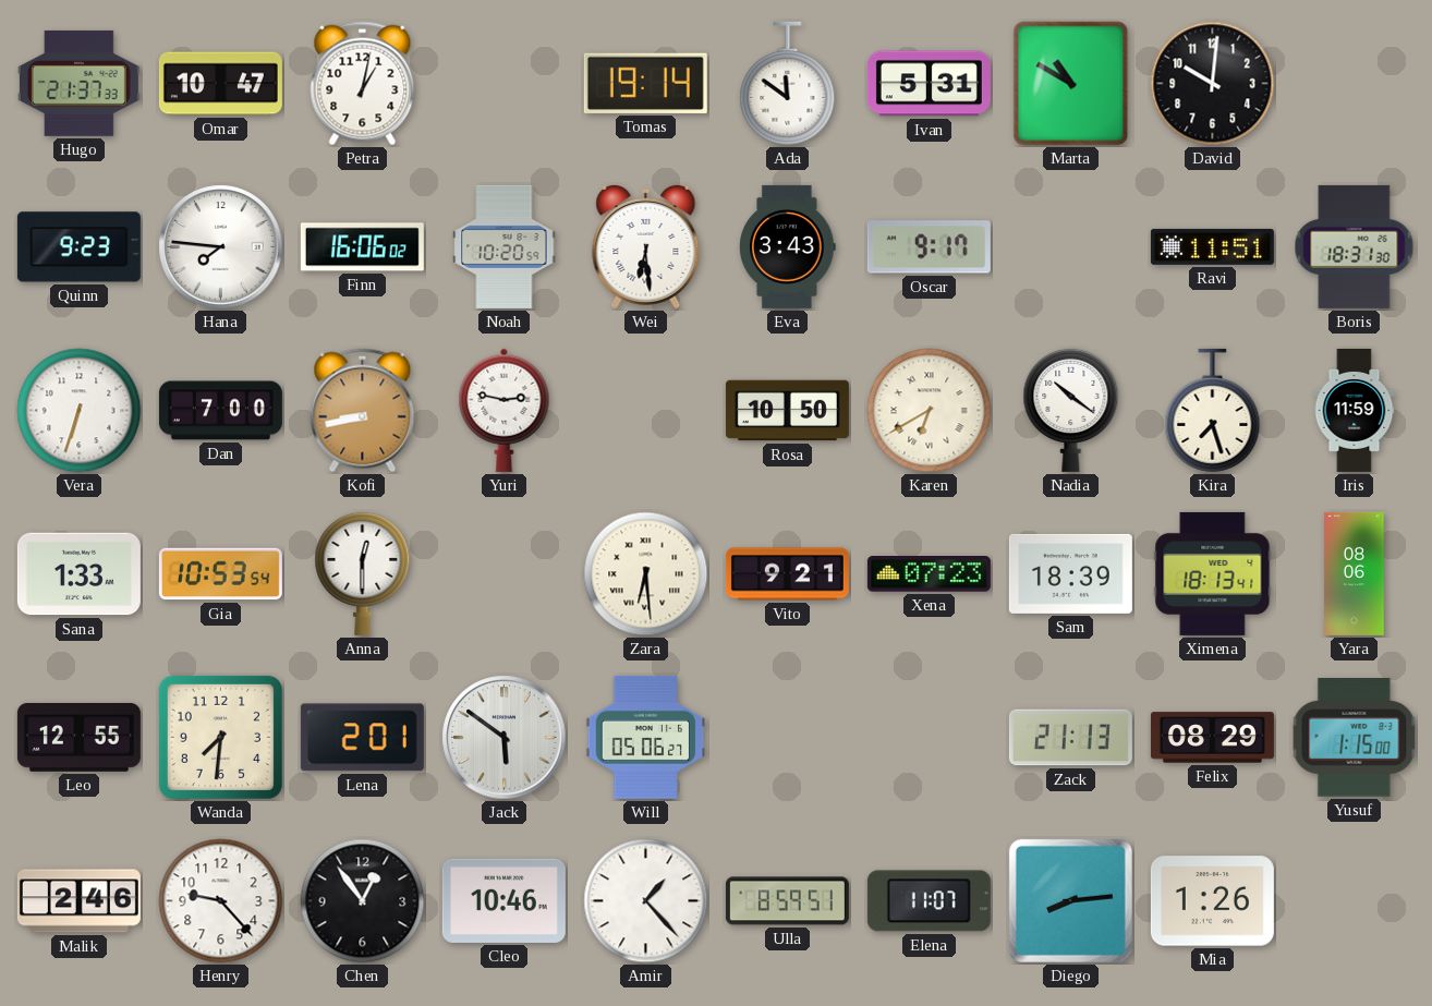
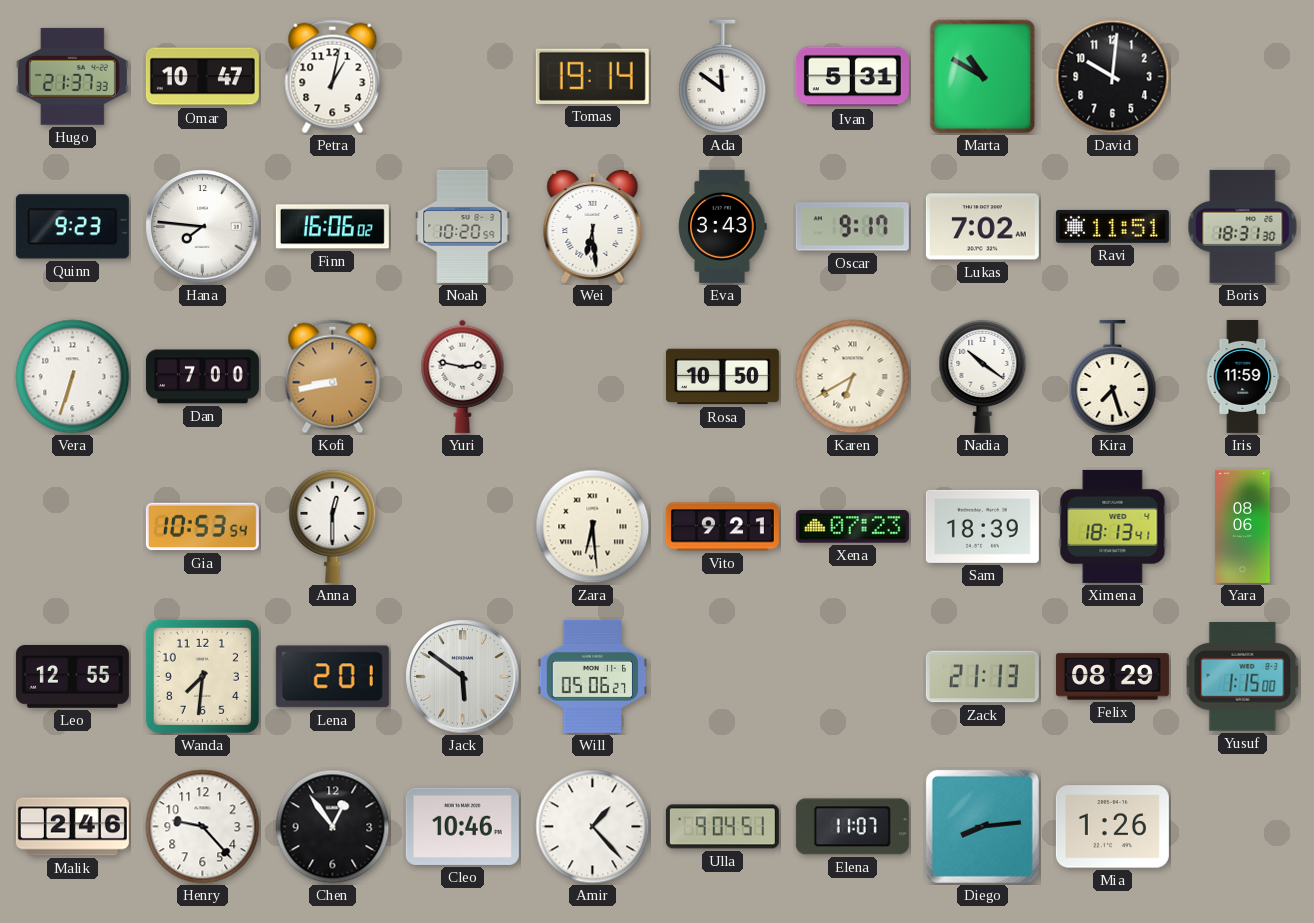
Lukas: none -> 7:02
Sana: 1:33 -> none
Ulla: 8:59 -> 9:04
